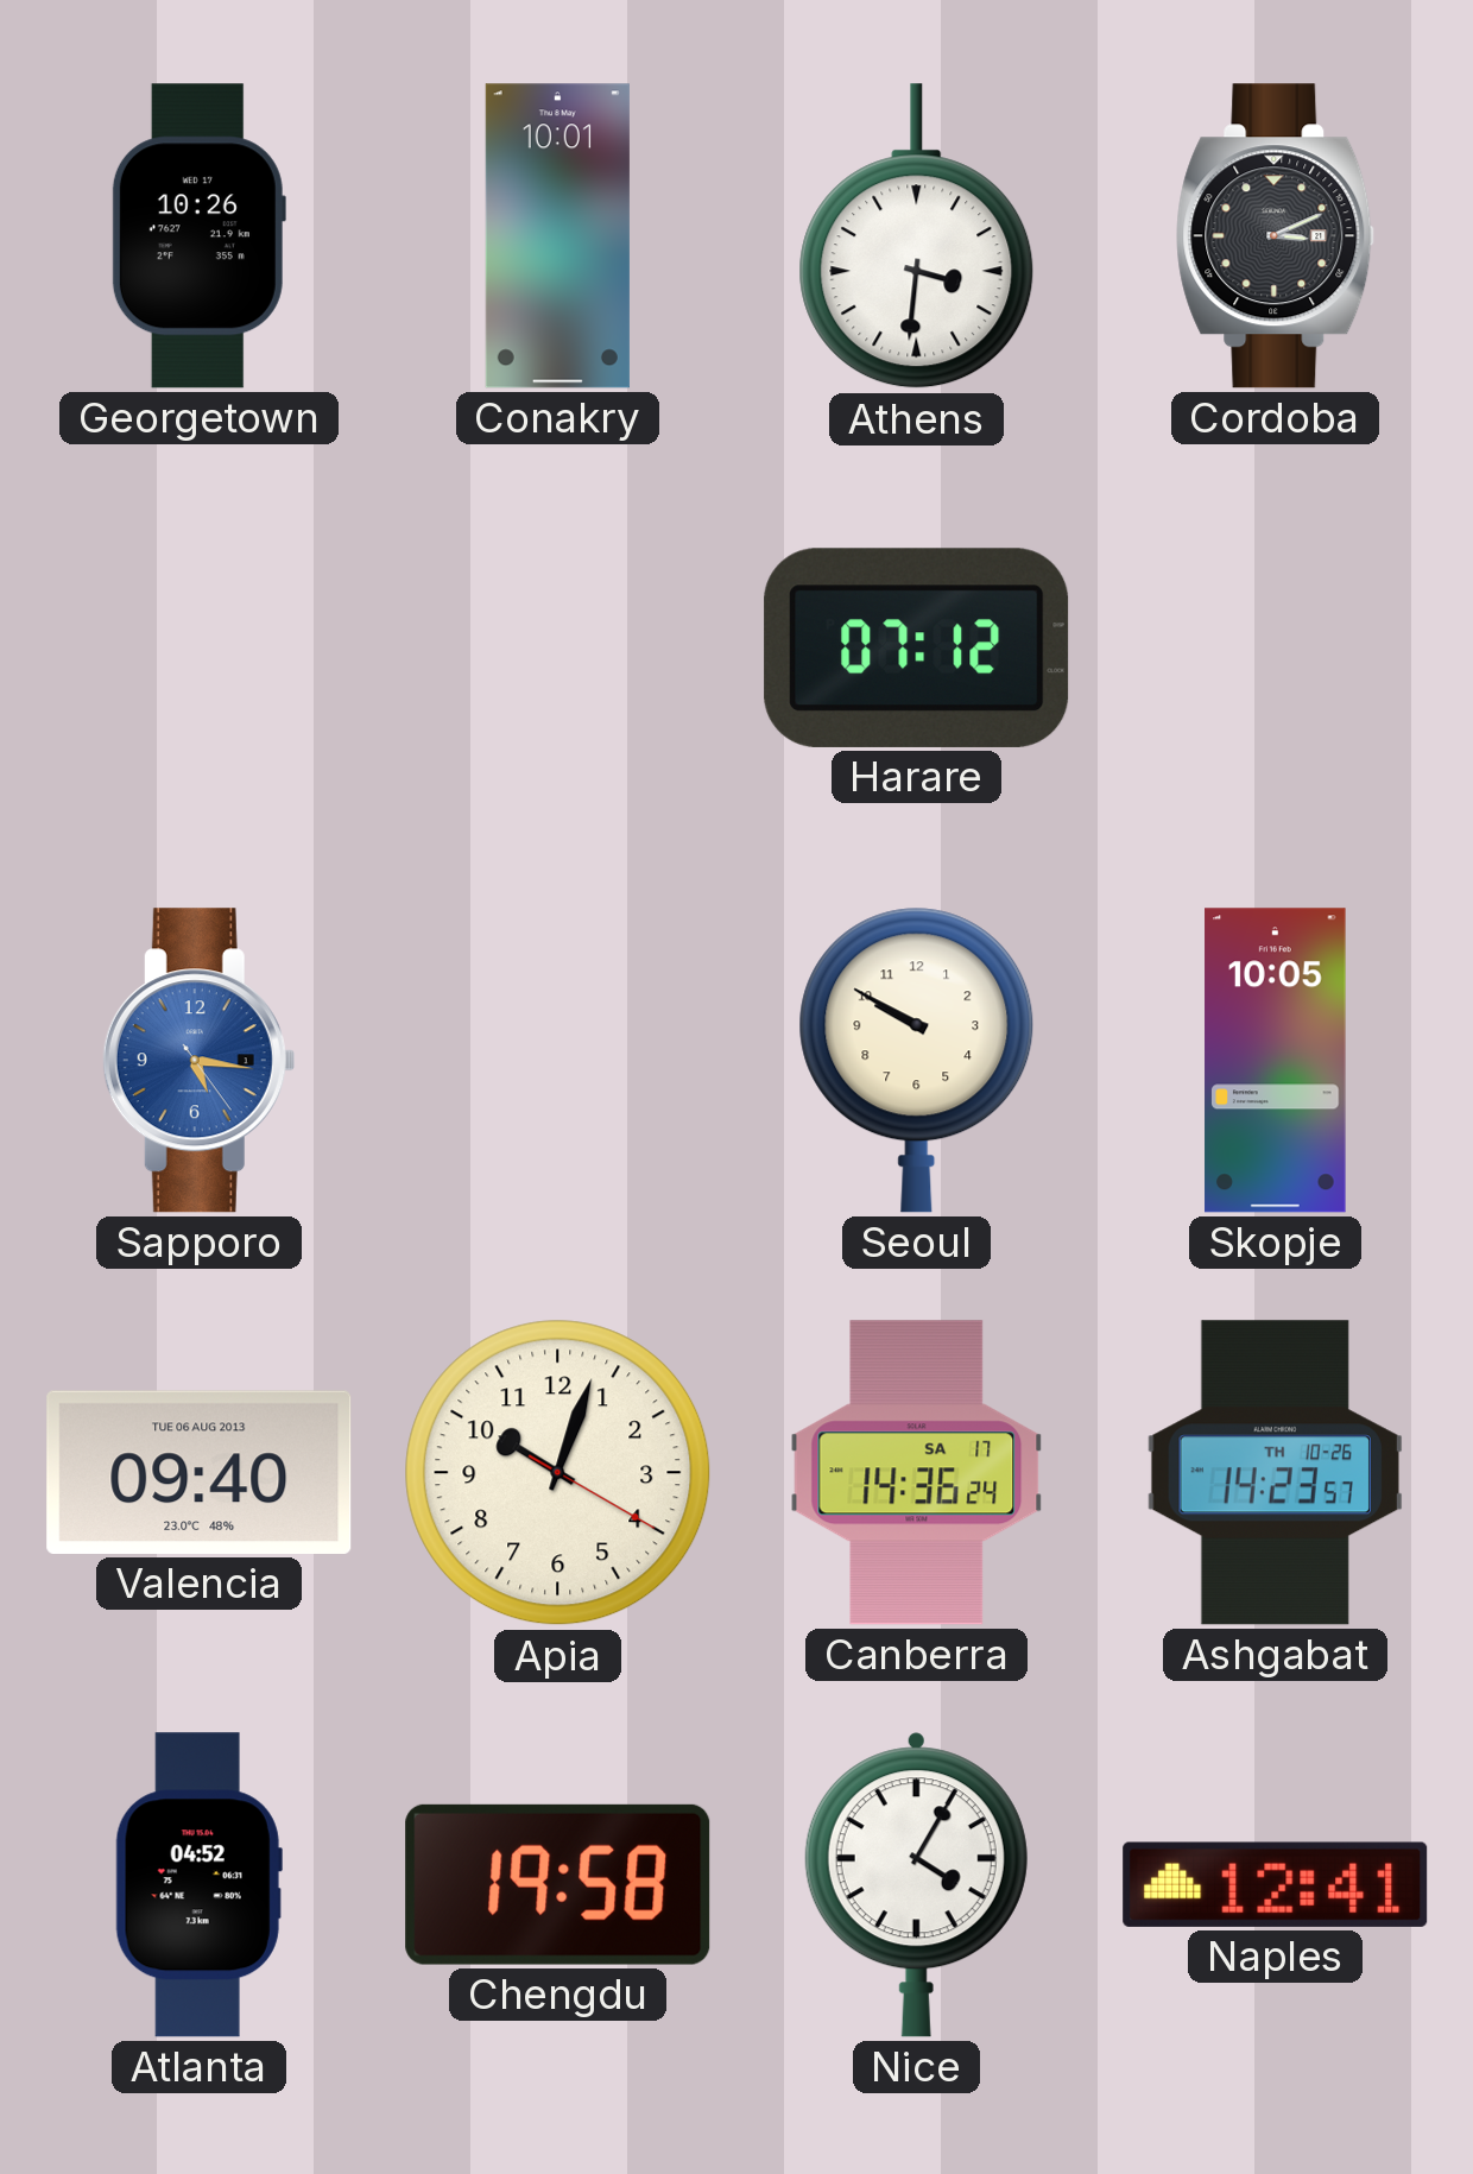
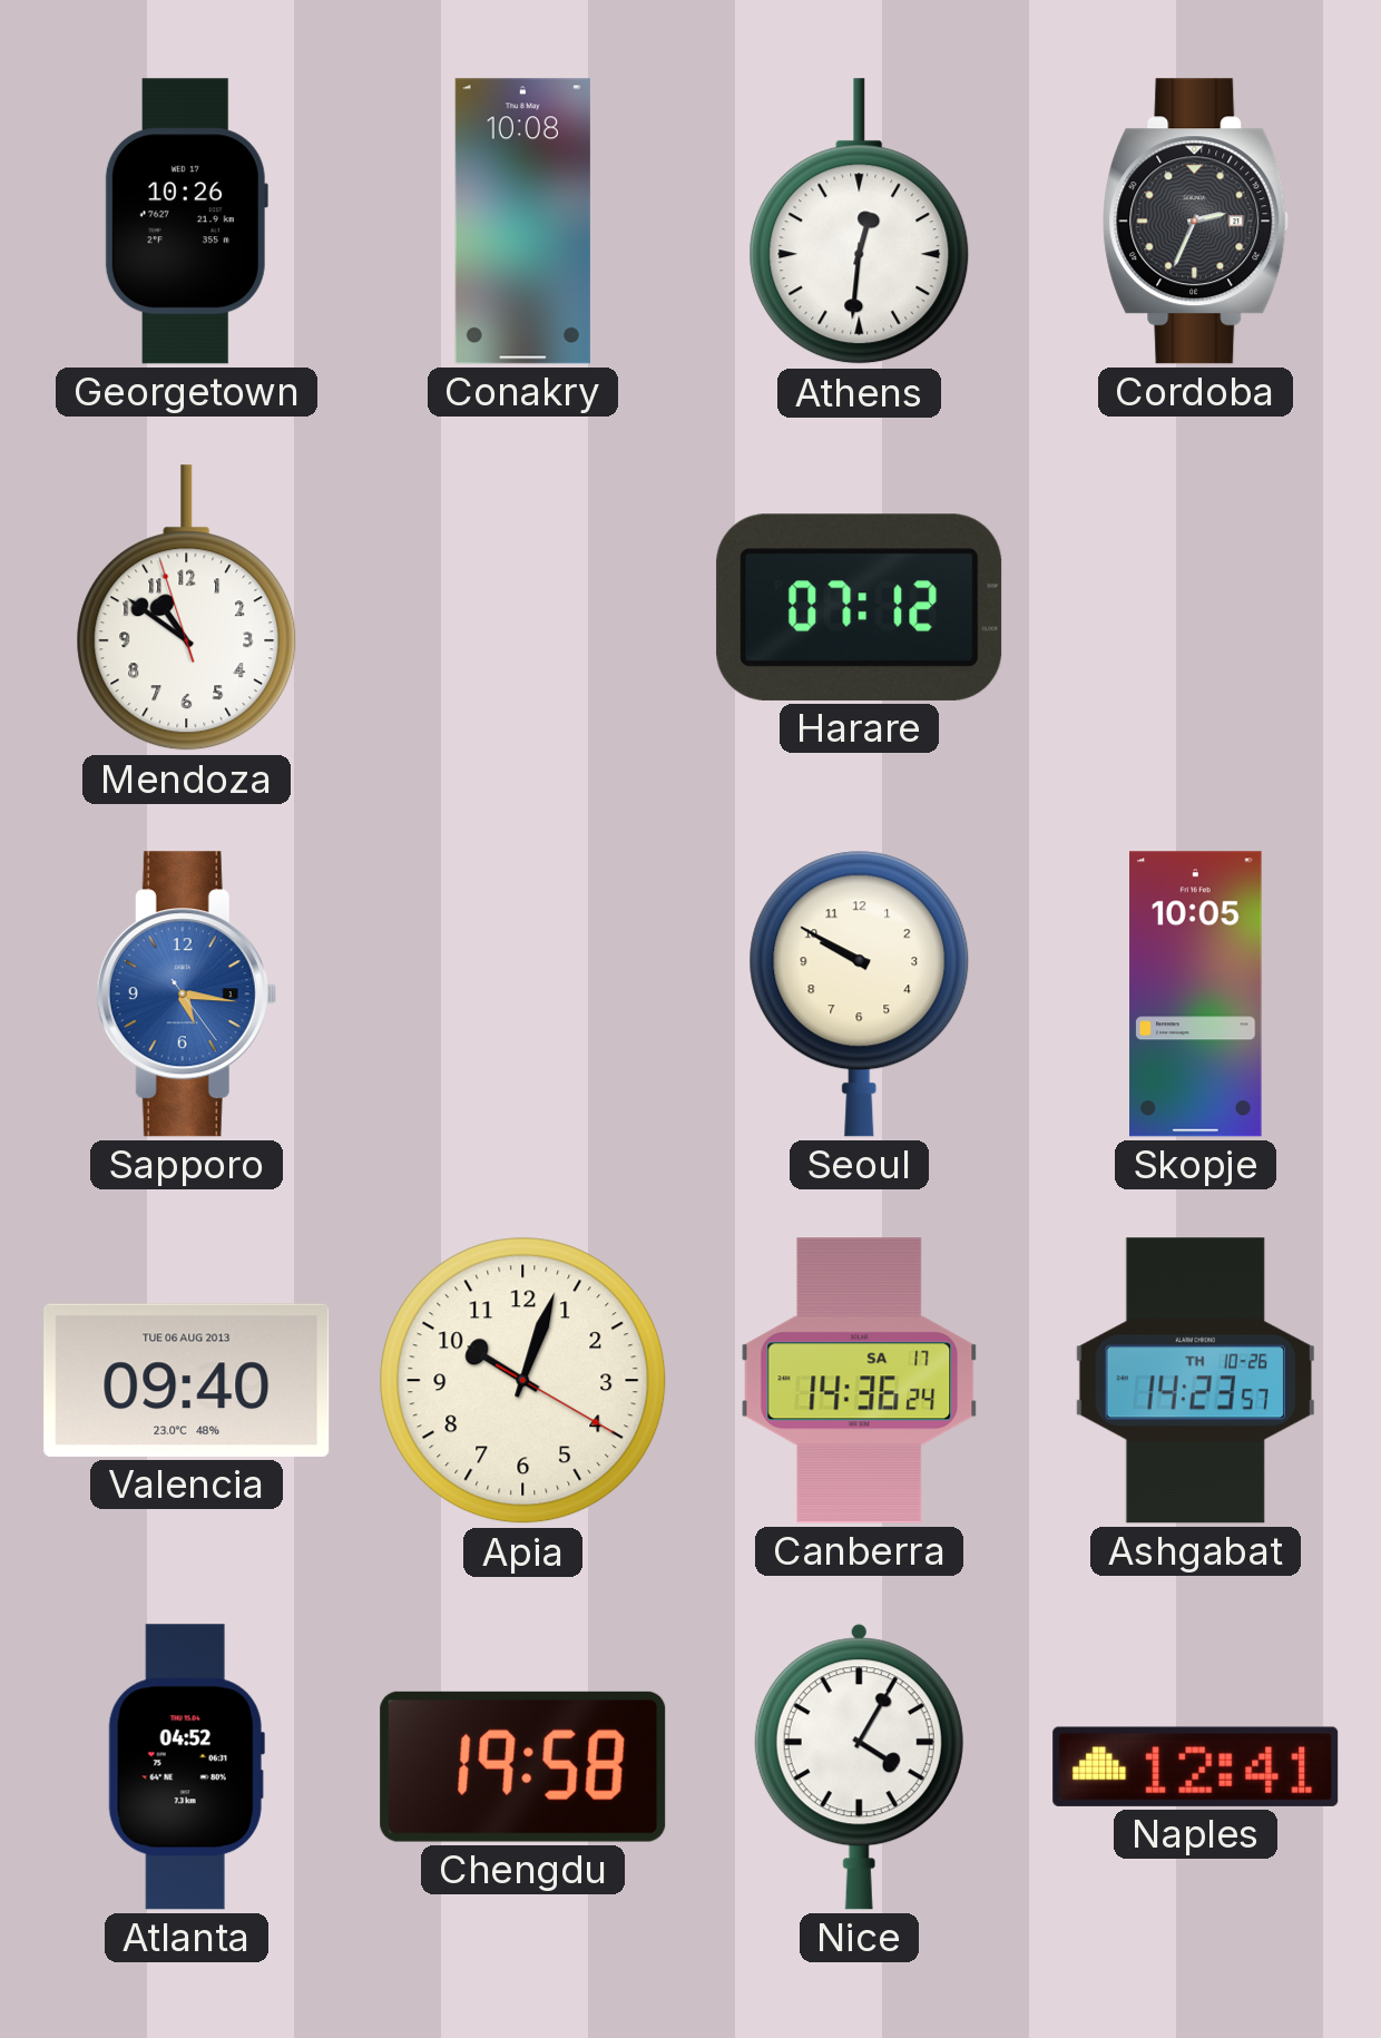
Conakry: 10:01 -> 10:08
Athens: 3:31 -> 12:31
Cordoba: 3:11 -> 2:34
Mendoza: none -> 10:50
